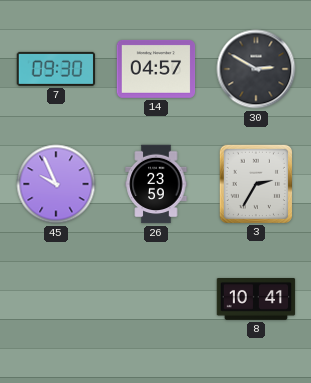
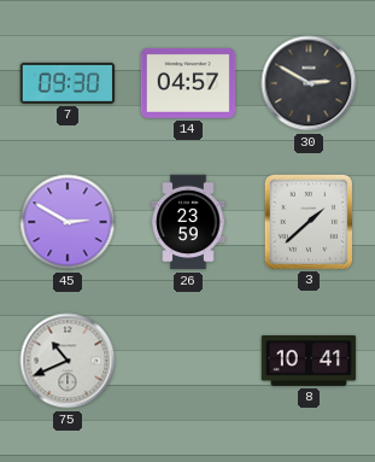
45: 9:56 -> 2:50
3: 2:35 -> 1:38
75: none -> 10:41
